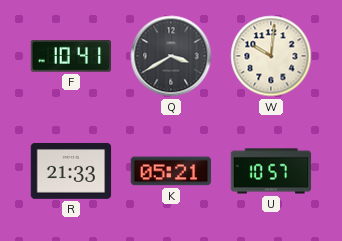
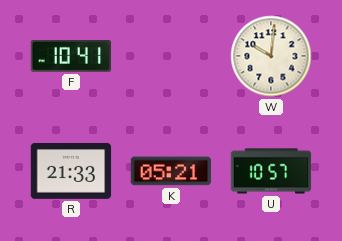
Q: 3:40 -> none
